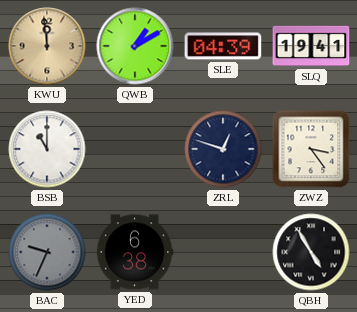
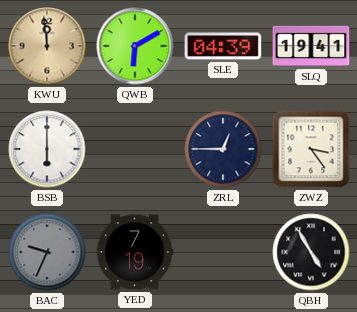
QWB: 1:10 -> 6:10
BSB: 11:00 -> 6:00
ZRL: 12:48 -> 12:45
YED: 6:38 -> 7:19
